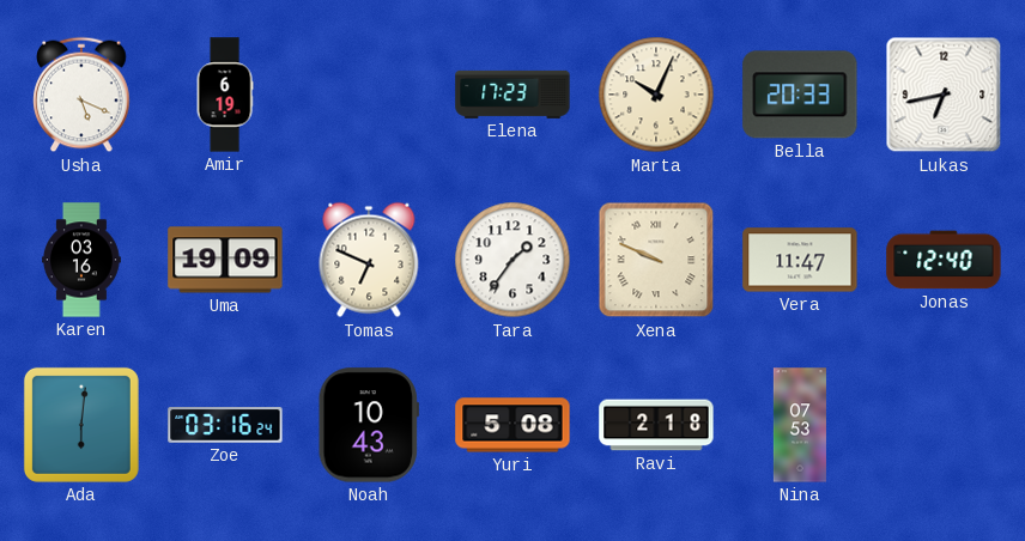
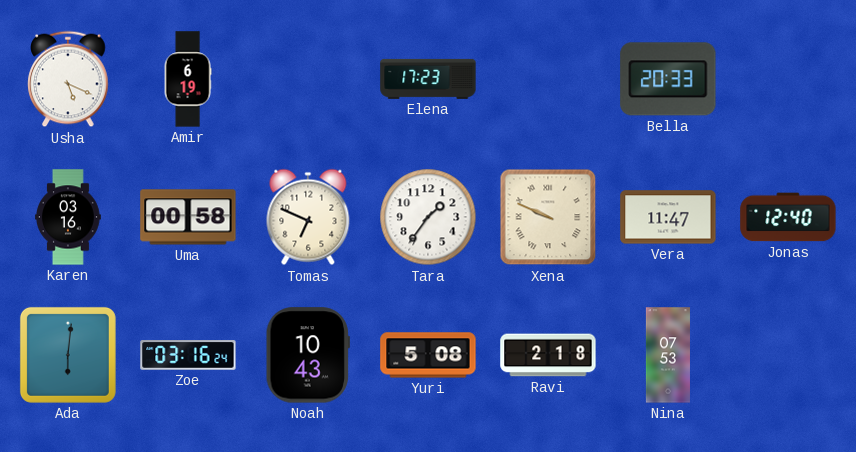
Marta: 10:04 -> none
Lukas: 6:43 -> none
Uma: 19:09 -> 00:58
